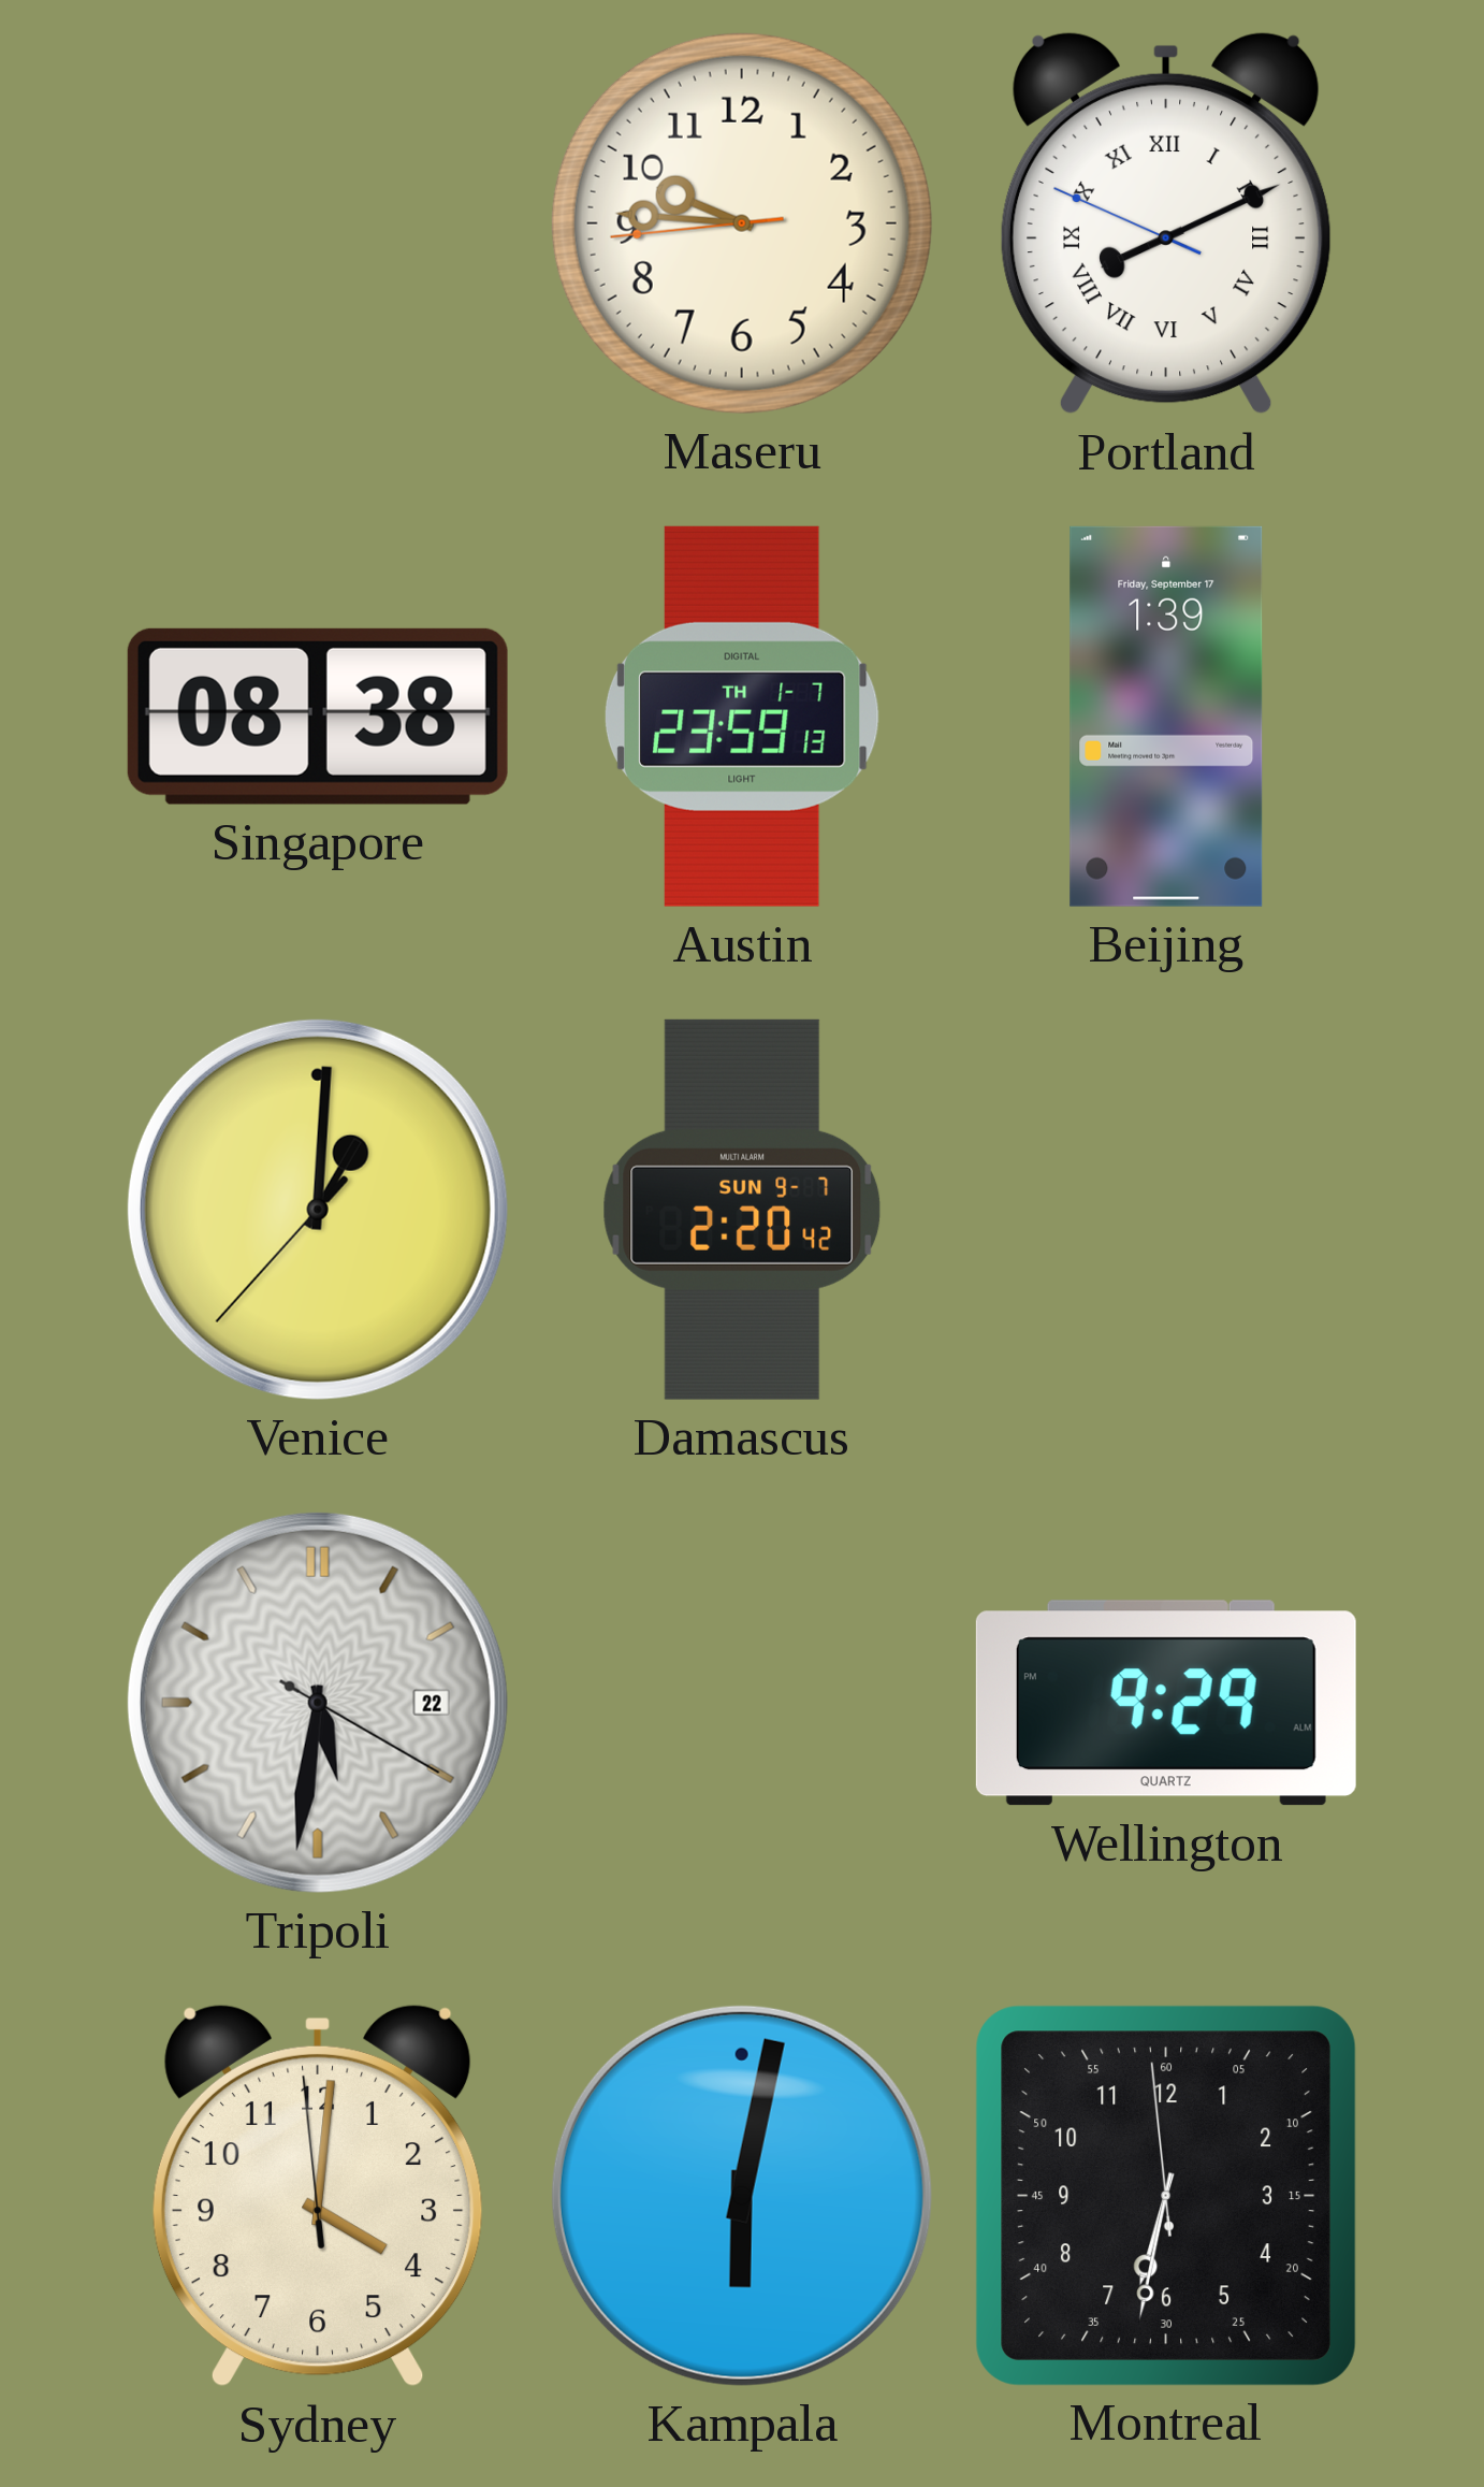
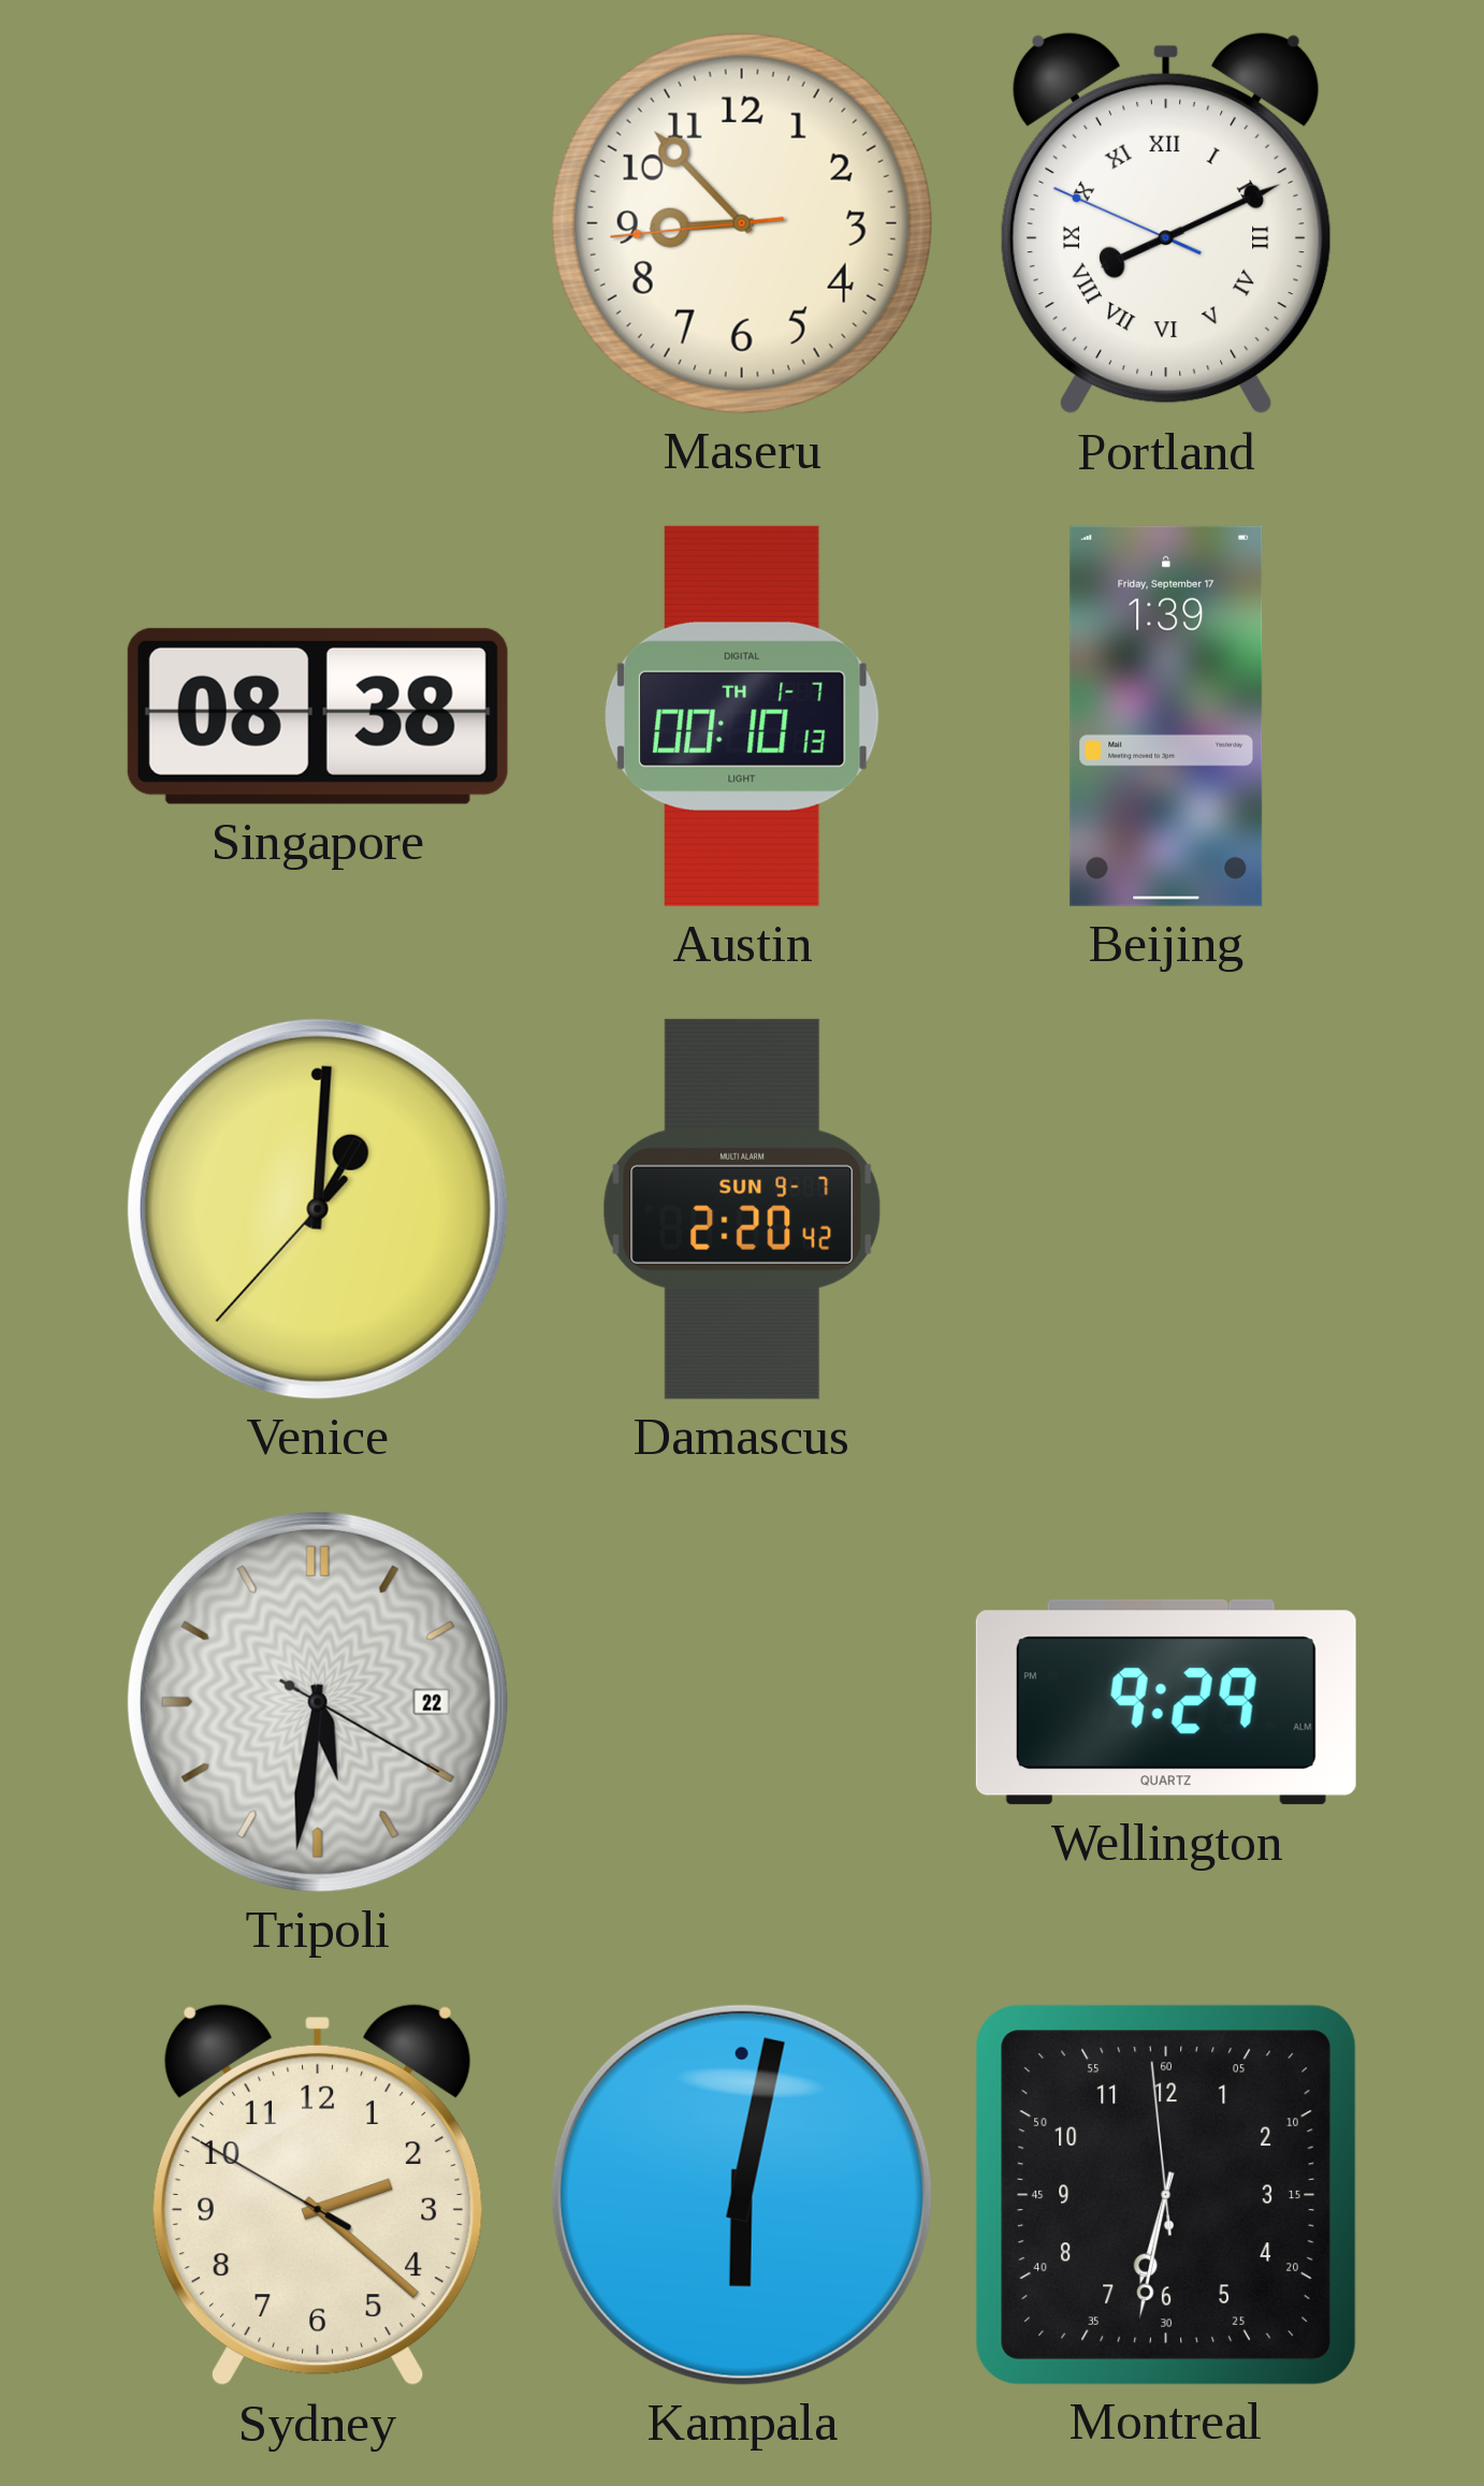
Maseru: 9:45 -> 8:52
Austin: 23:59 -> 00:10
Sydney: 4:00 -> 2:21
